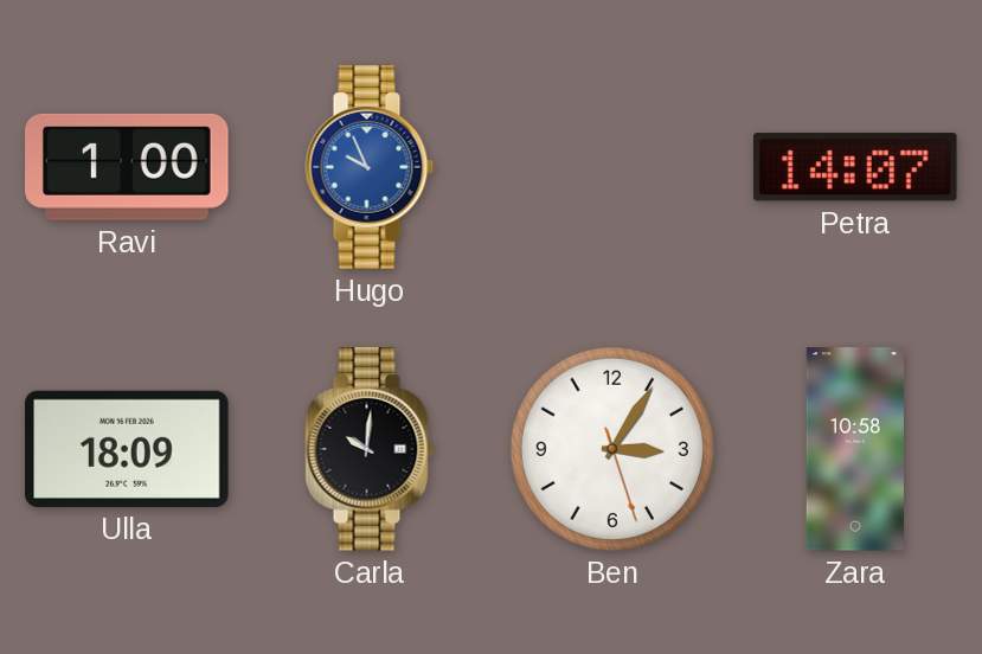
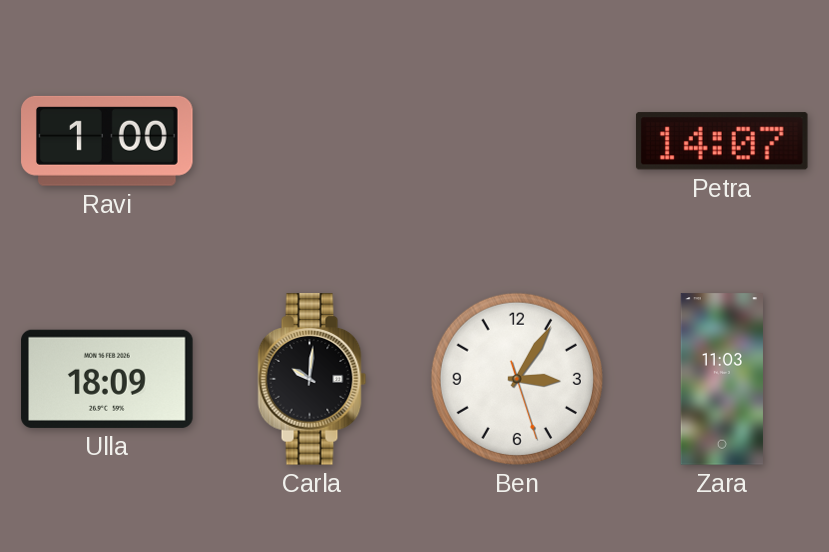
Hugo: 9:56 -> none
Zara: 10:58 -> 11:03
